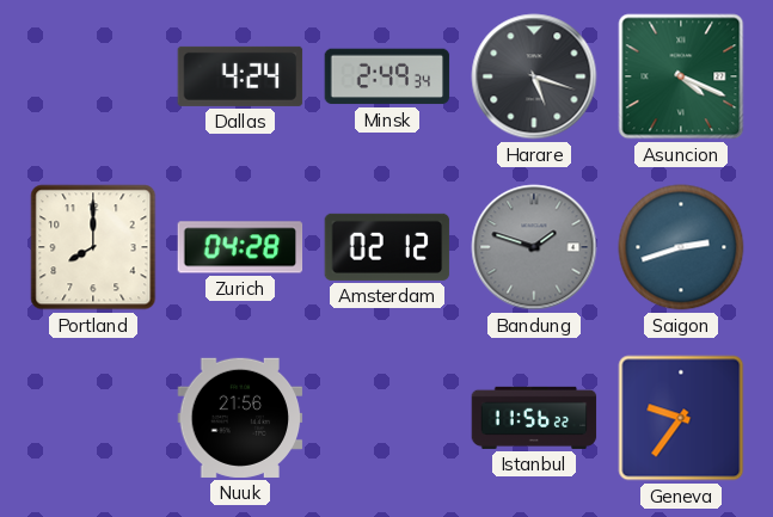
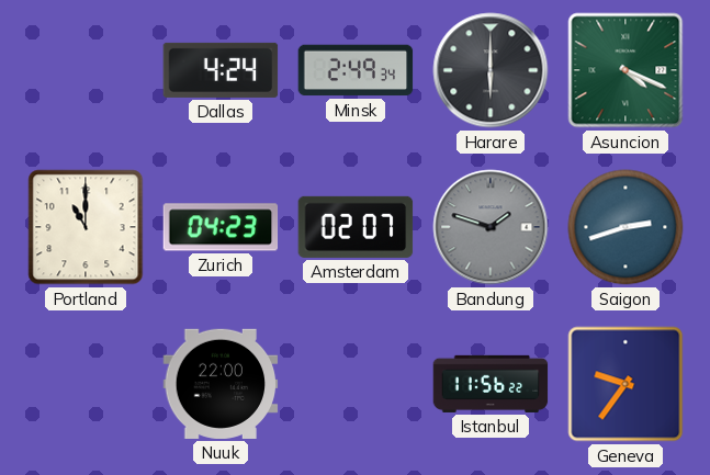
Harare: 5:18 -> 6:00
Portland: 8:00 -> 11:00
Zurich: 04:28 -> 04:23
Amsterdam: 02:12 -> 02:07
Nuuk: 21:56 -> 22:00
